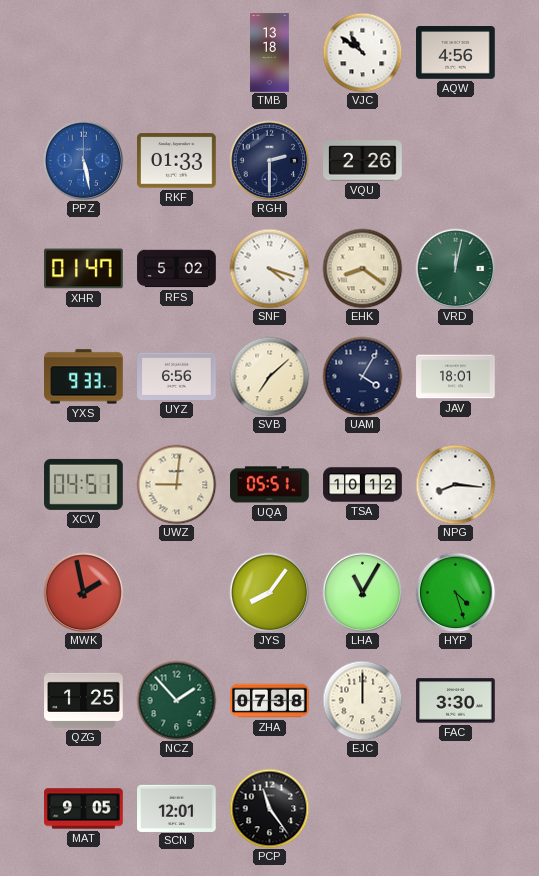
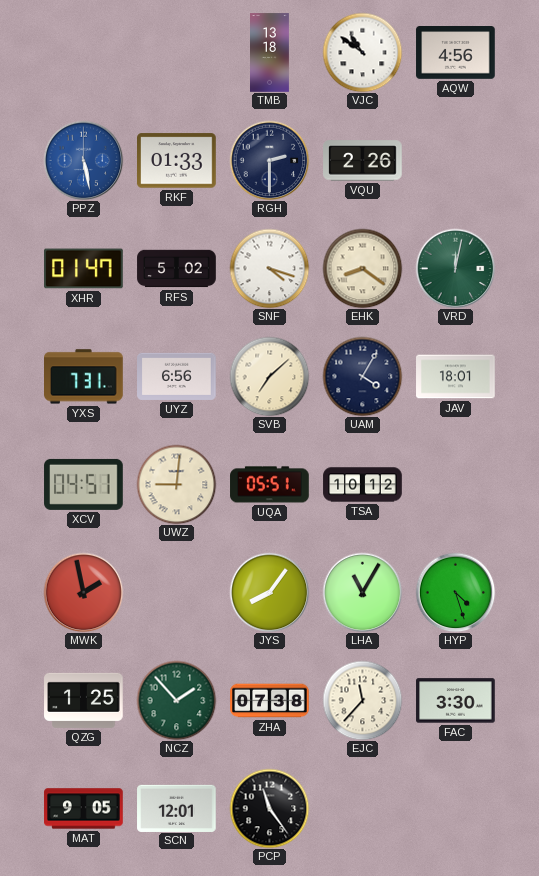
YXS: 9:33 -> 7:31
NPG: 8:16 -> none
EJC: 12:00 -> 11:37
